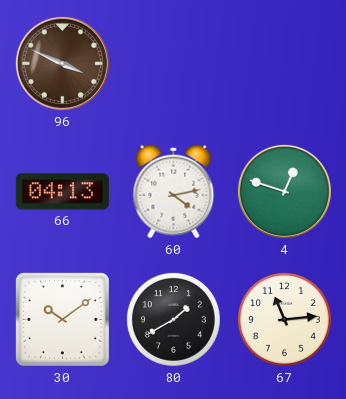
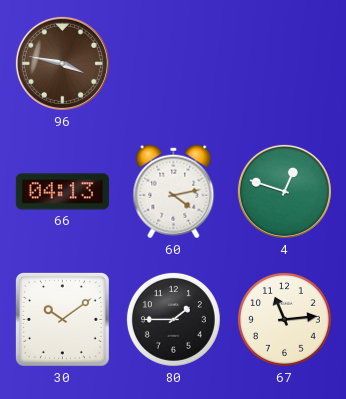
96: 3:49 -> 3:47
80: 1:40 -> 1:45
